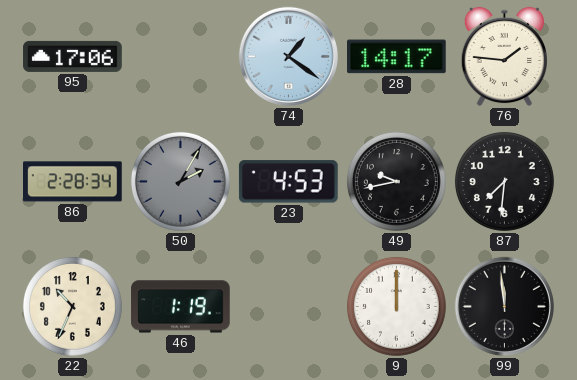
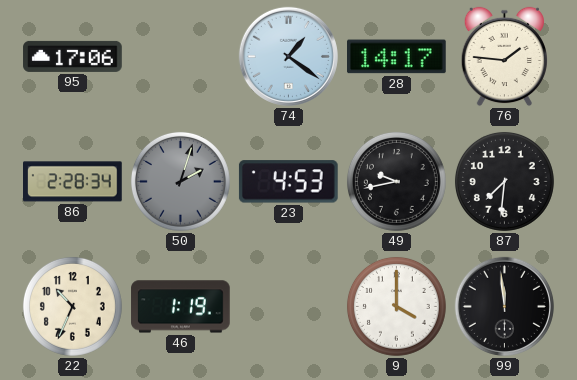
50: 2:05 -> 2:03
9: 12:00 -> 4:00
